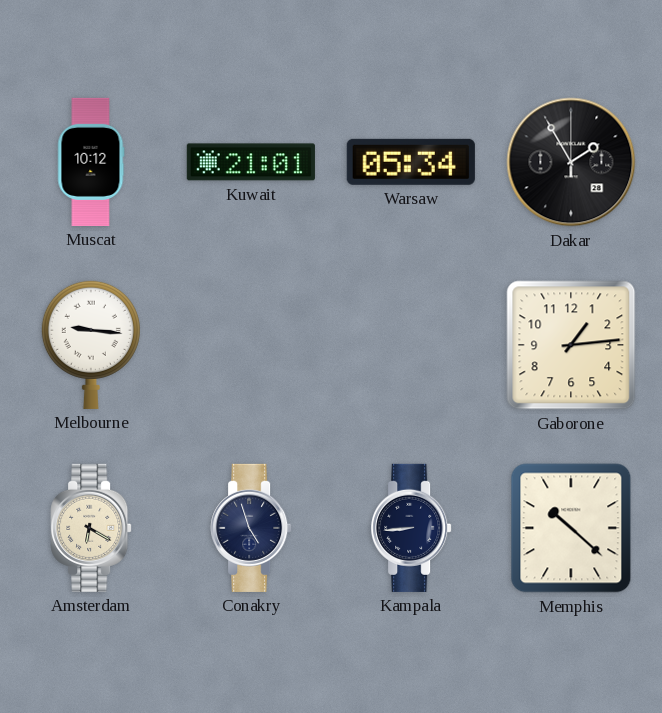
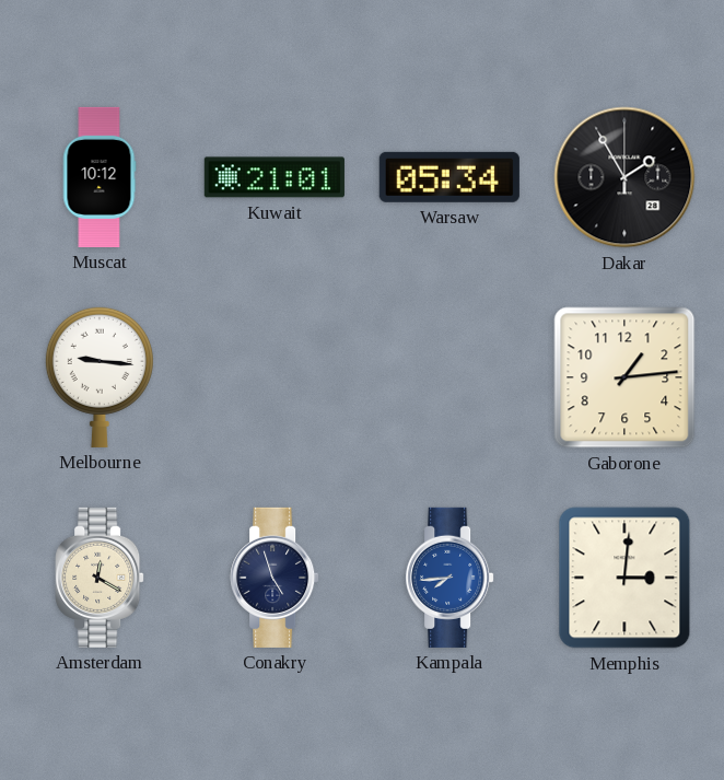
Amsterdam: 6:20 -> 12:20
Kampala: 8:44 -> 7:44
Kampala dial: navy -> blue
Memphis: 10:22 -> 3:01
